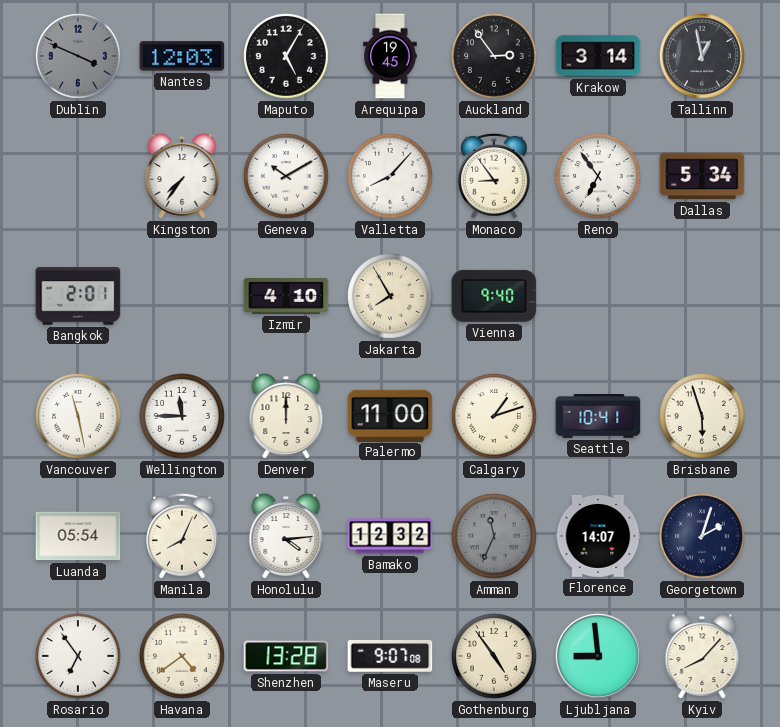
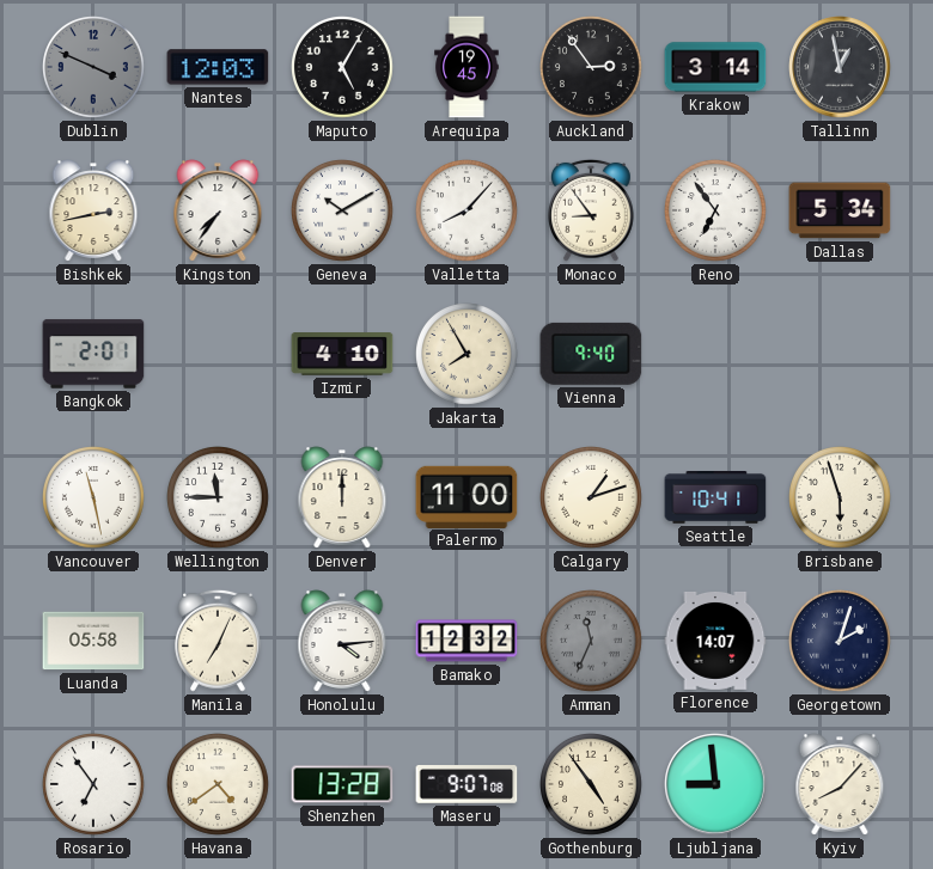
Bishkek: none -> 2:43
Luanda: 05:54 -> 05:58
Manila: 8:04 -> 7:04
